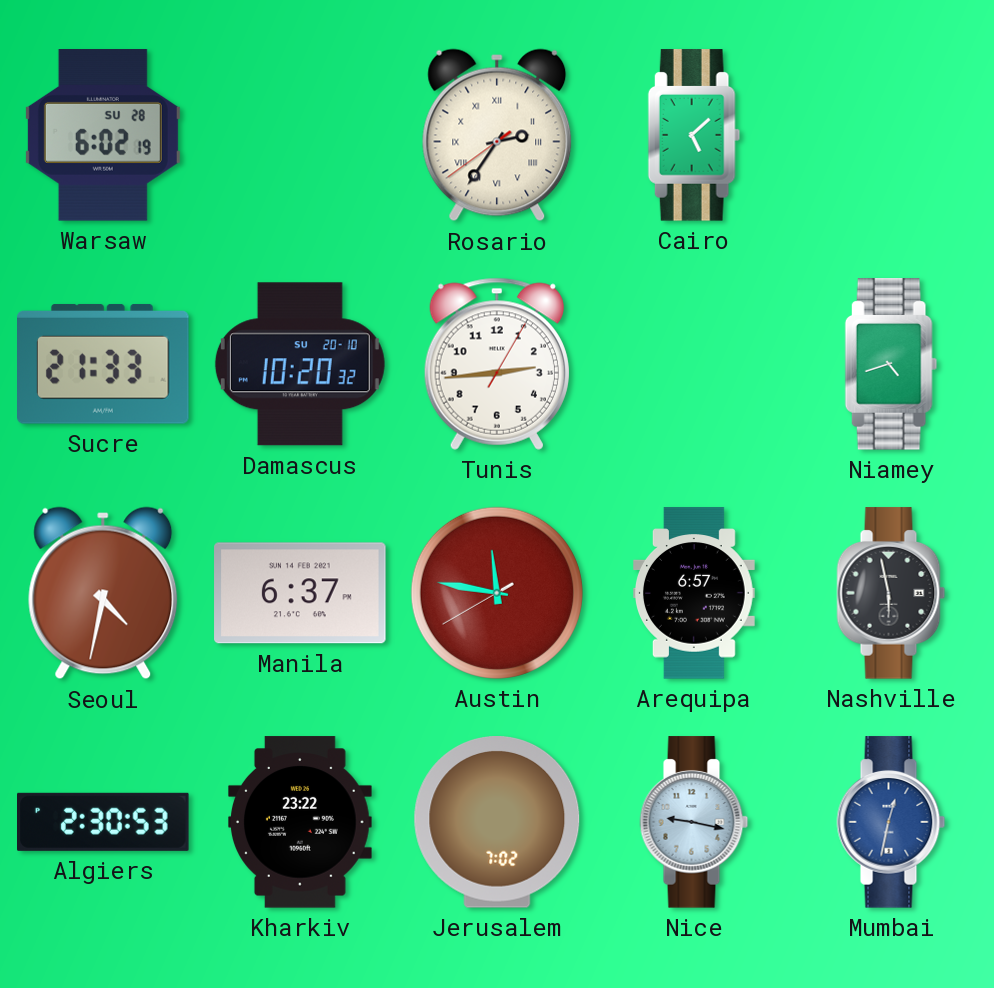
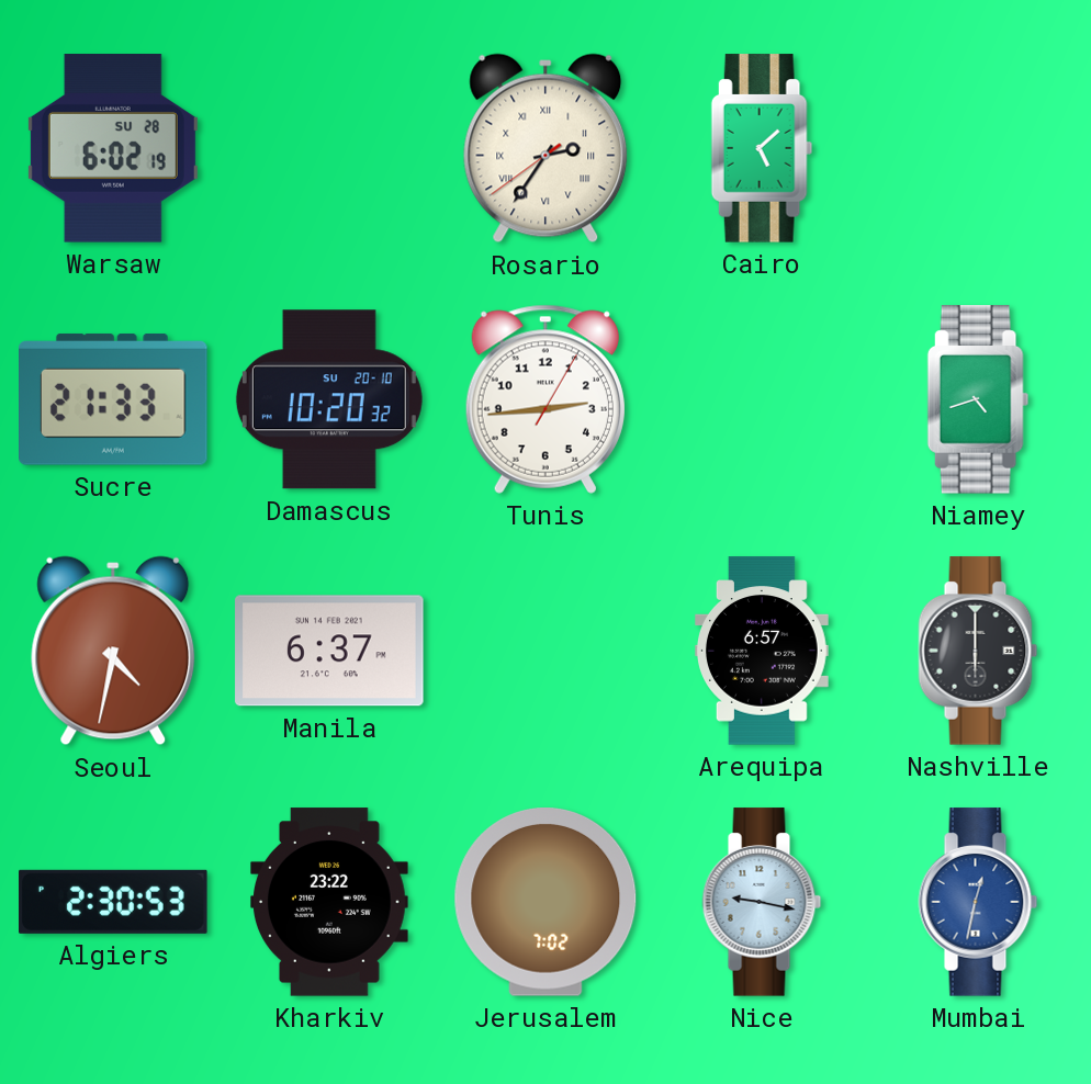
Austin: 11:46 -> none
Nashville: 5:58 -> 6:00
